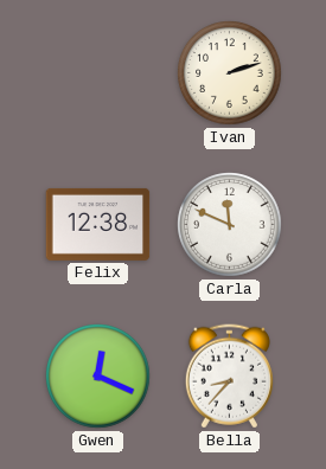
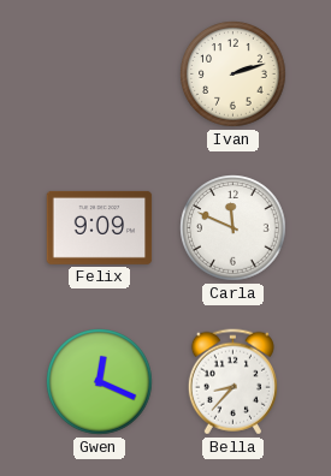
Felix: 12:38 -> 9:09
